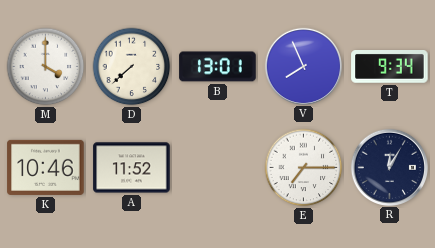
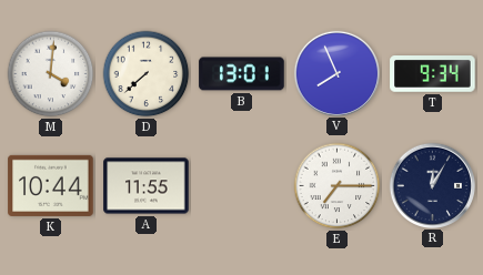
M: 4:00 -> 4:01
K: 10:46 -> 10:44
A: 11:52 -> 11:55
